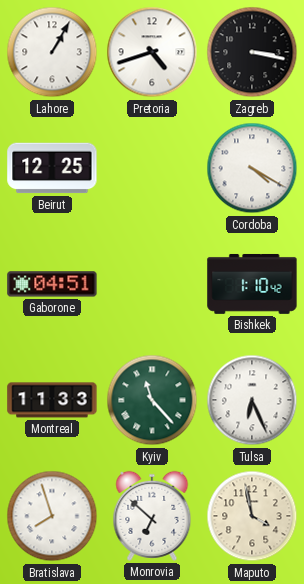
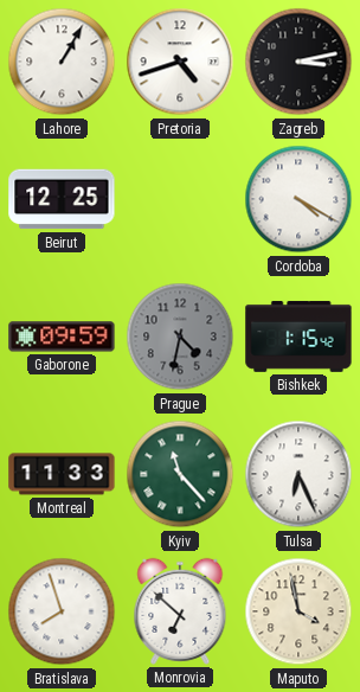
Zagreb: 3:17 -> 3:13
Gaborone: 04:51 -> 09:59
Prague: none -> 4:32
Bishkek: 1:10 -> 1:15
